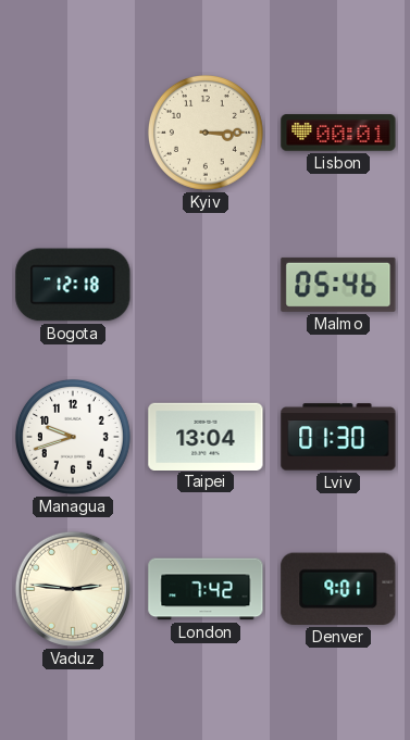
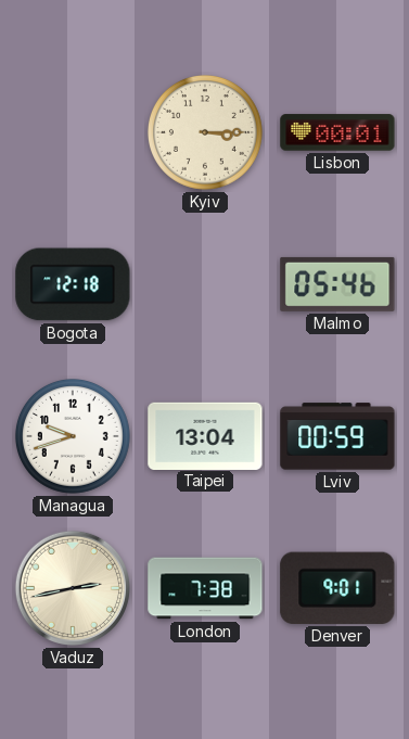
Lviv: 01:30 -> 00:59
Vaduz: 2:46 -> 2:43
London: 7:42 -> 7:38
